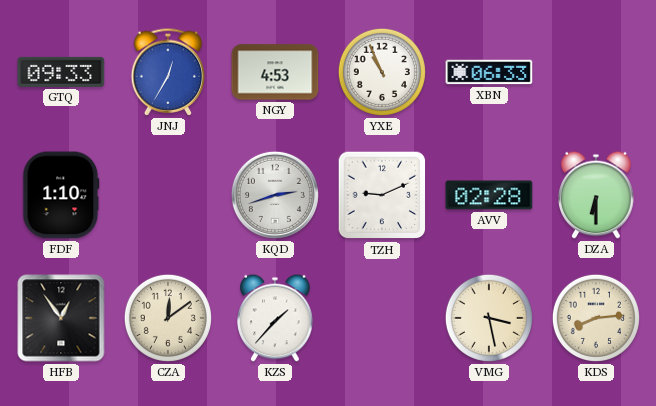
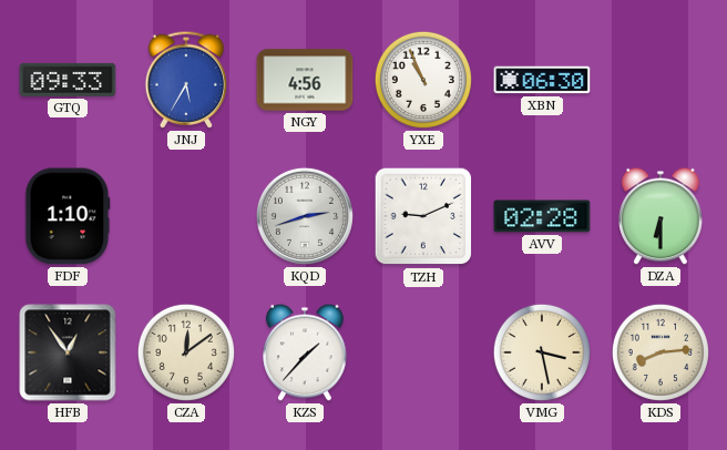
JNJ: 12:35 -> 5:35
NGY: 4:53 -> 4:56
XBN: 06:33 -> 06:30
